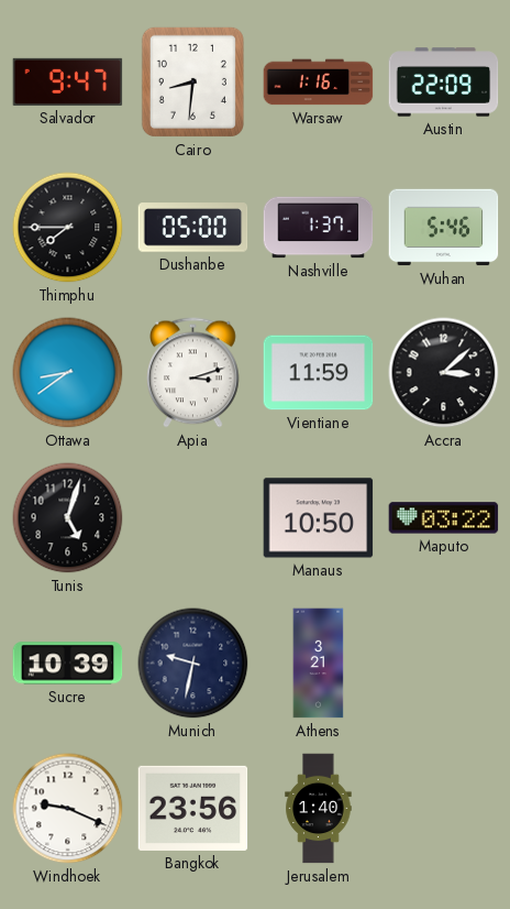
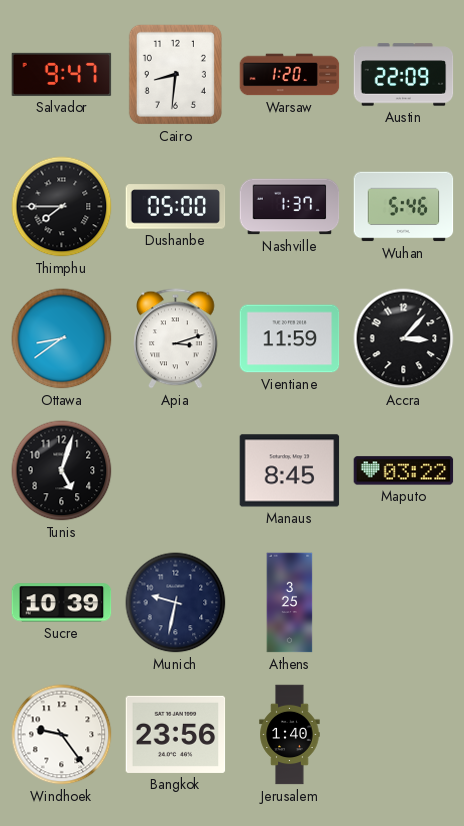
Warsaw: 1:16 -> 1:20
Accra: 3:08 -> 3:07
Manaus: 10:50 -> 8:45
Athens: 3:21 -> 3:25
Windhoek: 9:19 -> 9:24
